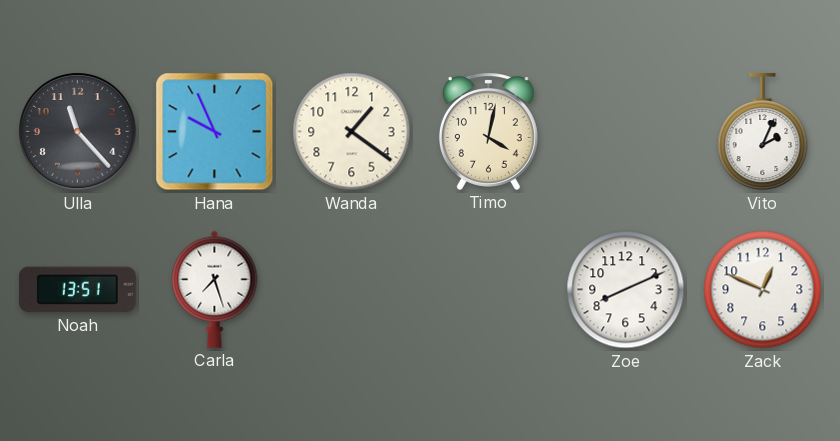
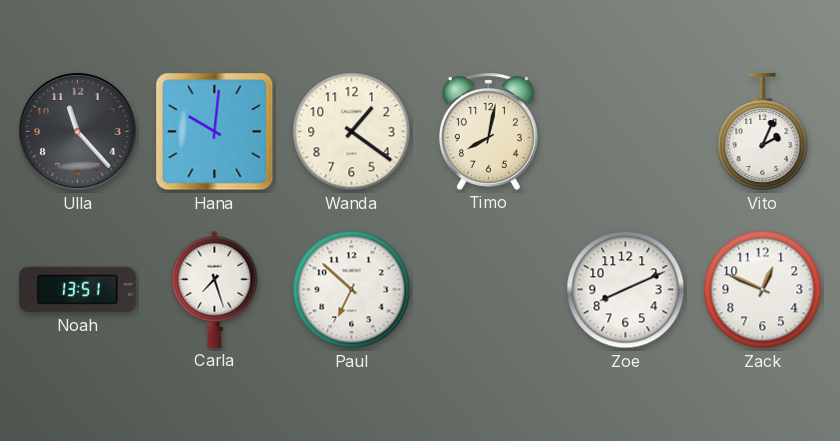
Hana: 9:56 -> 10:01
Timo: 4:02 -> 8:02
Paul: none -> 6:52
